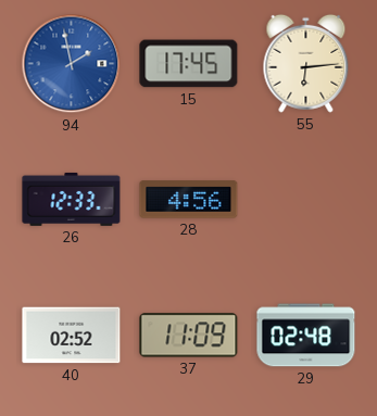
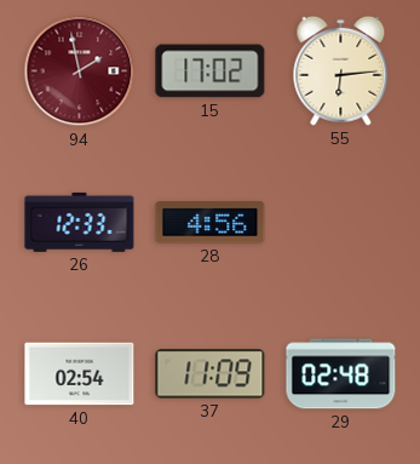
94 dial: blue -> burgundy
15: 17:45 -> 17:02
40: 02:52 -> 02:54
